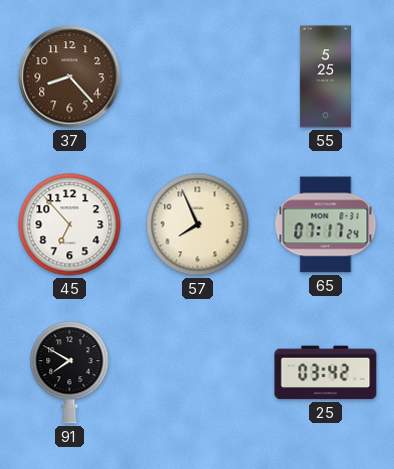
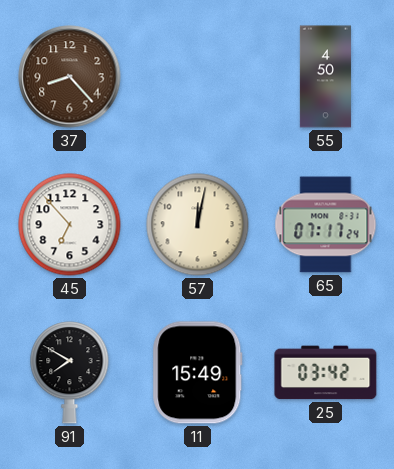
55: 5:25 -> 4:50
57: 7:56 -> 12:02
11: none -> 15:49
